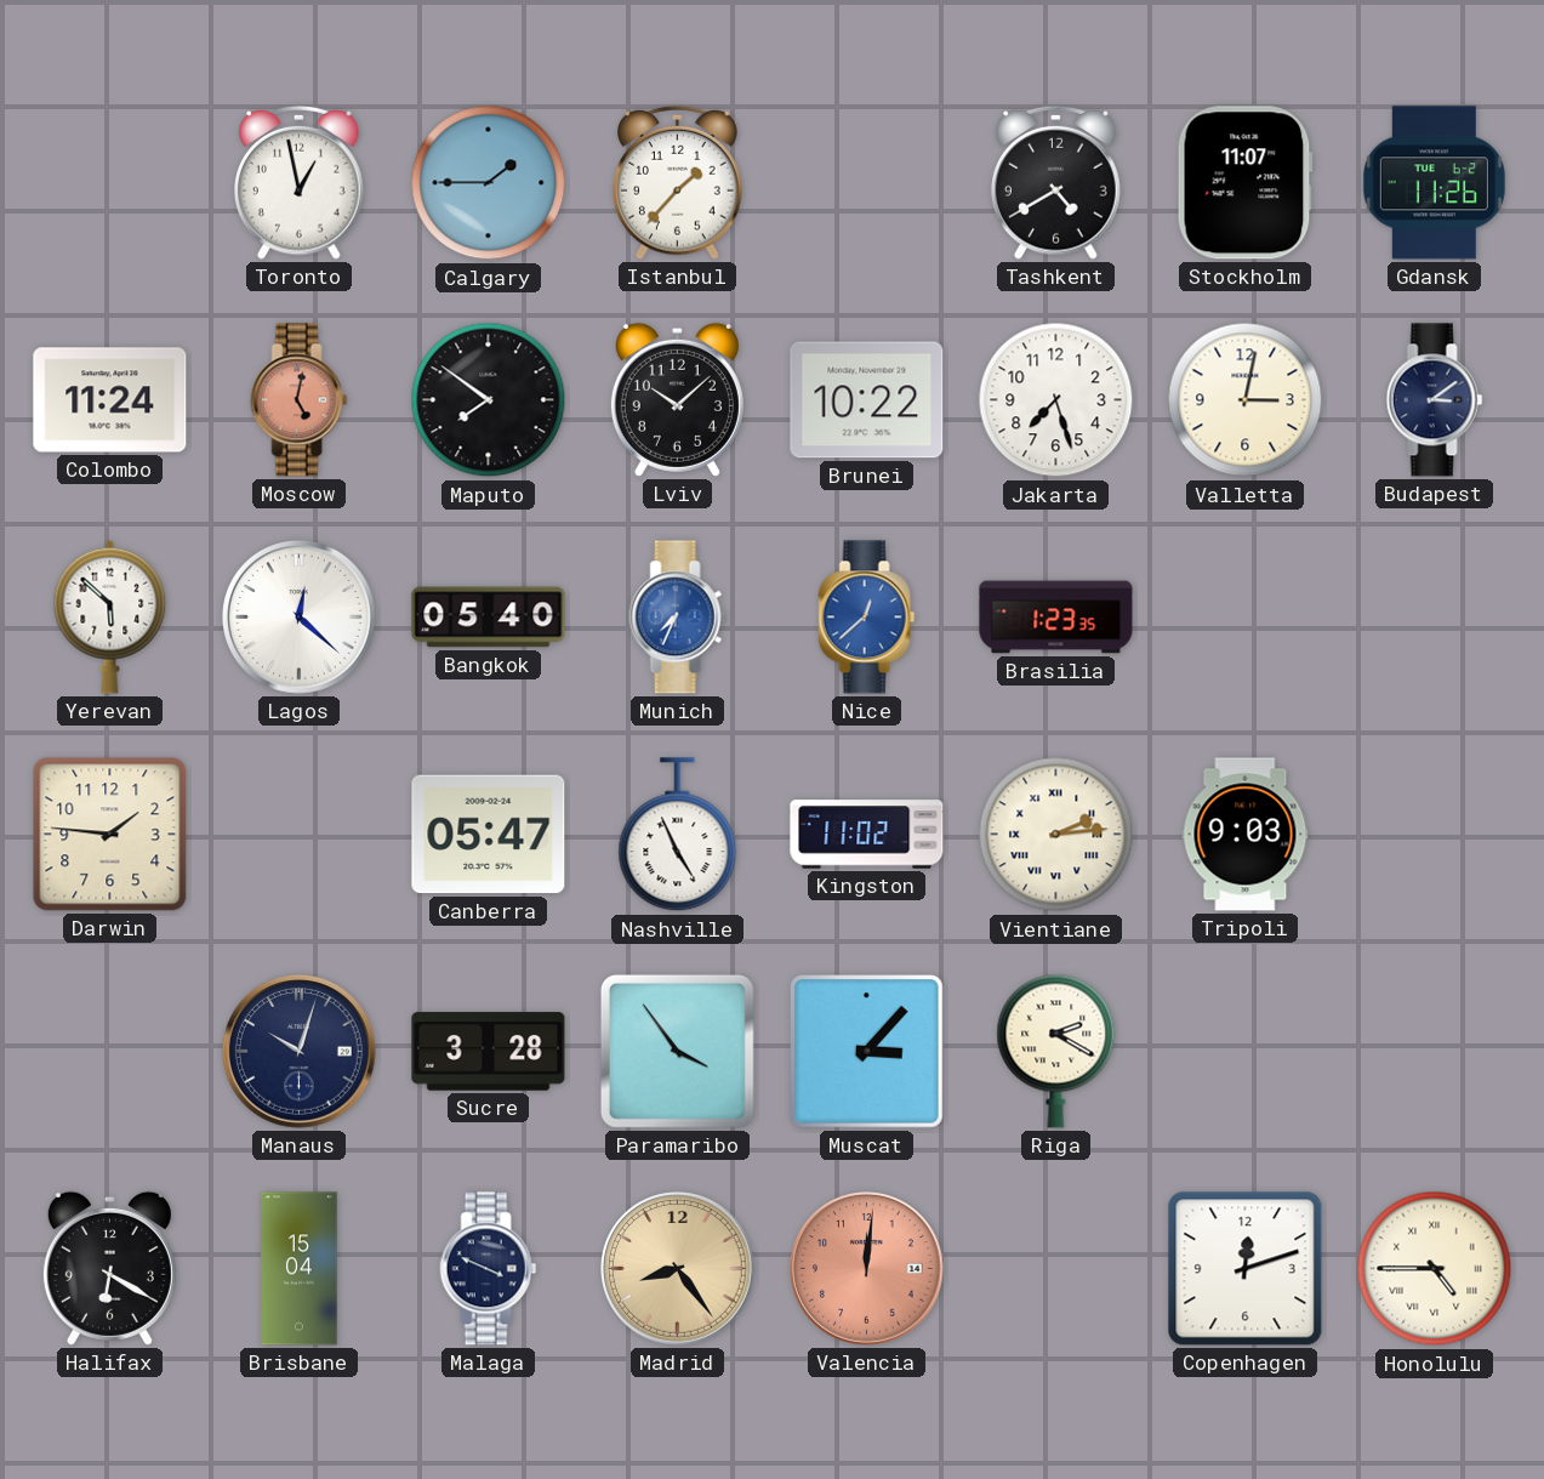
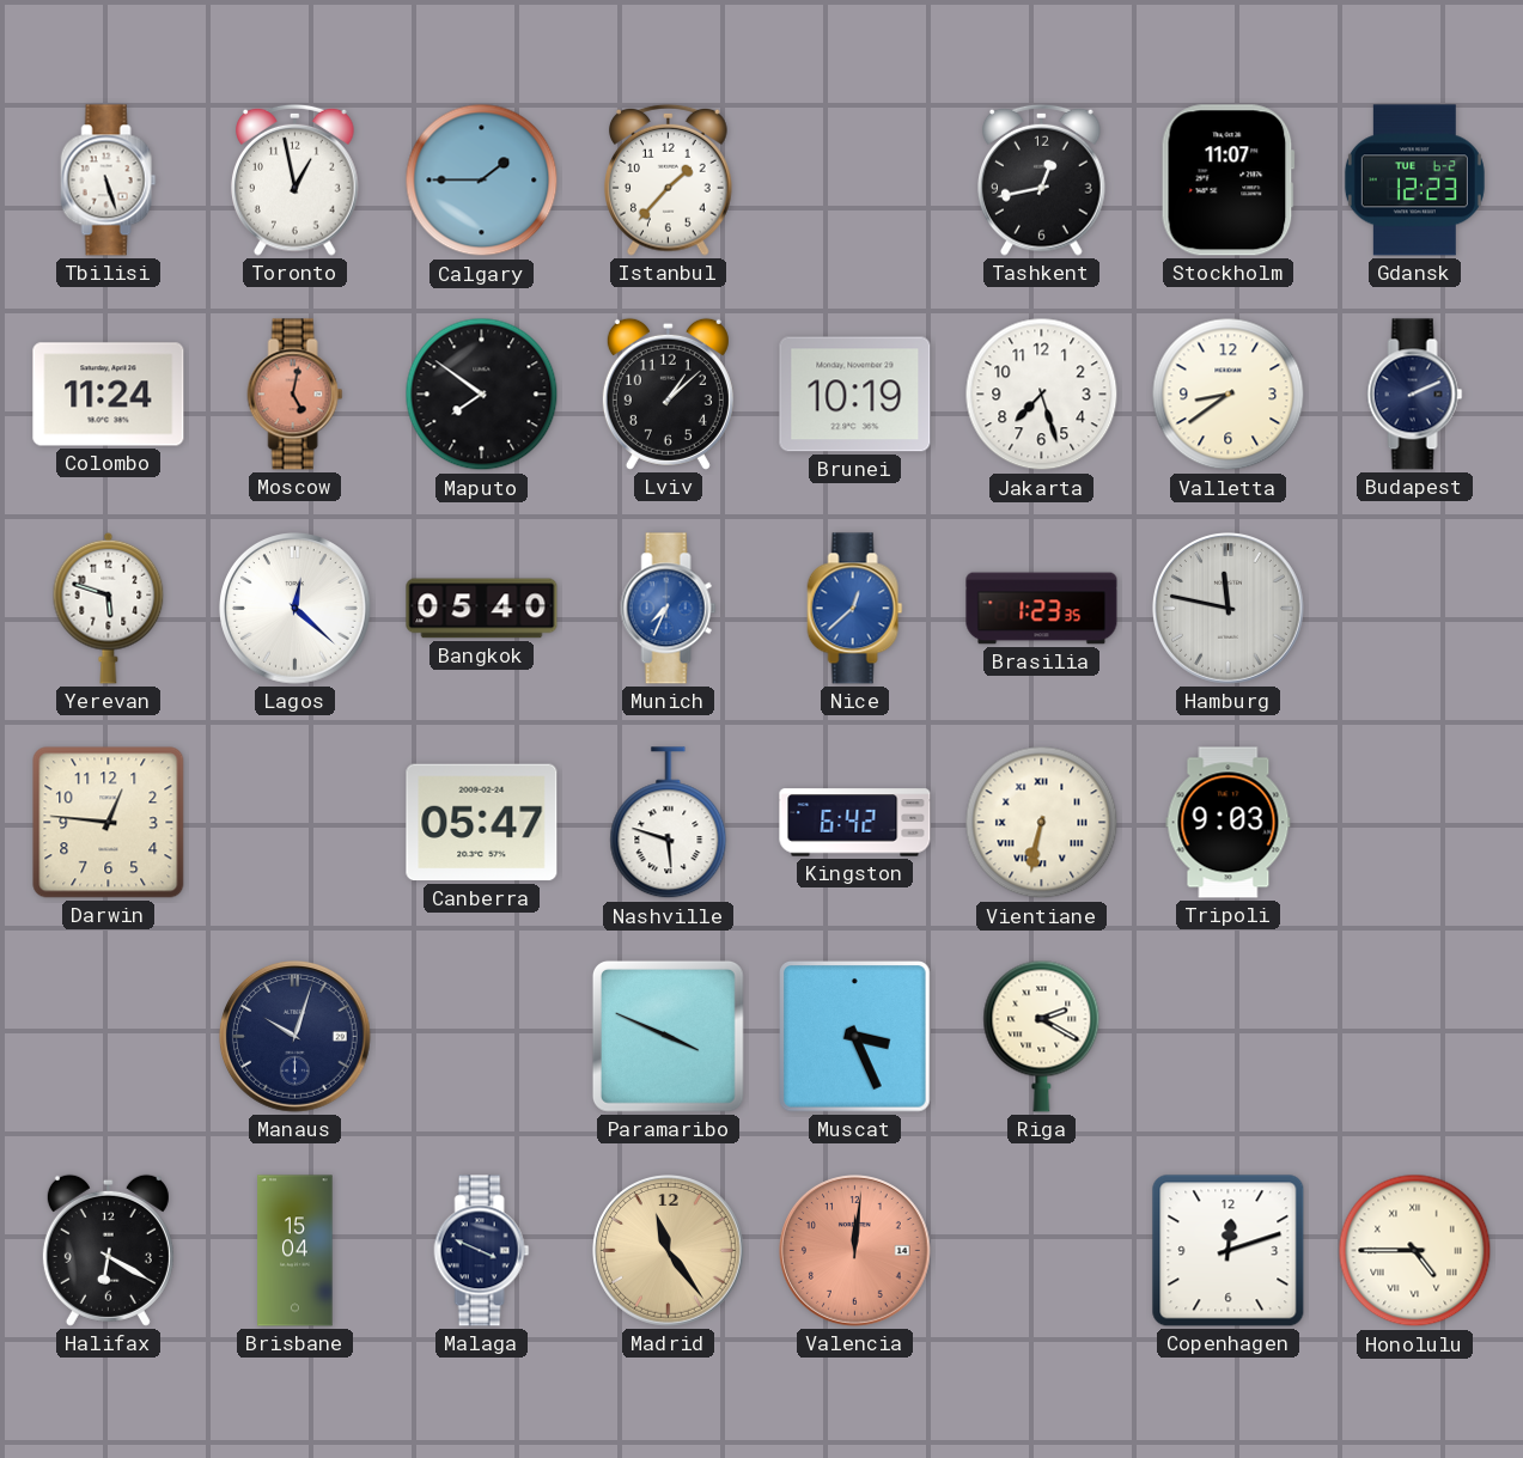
Tbilisi: none -> 5:27
Tashkent: 4:40 -> 12:43
Gdansk: 11:26 -> 12:23
Lviv: 10:08 -> 1:08
Brunei: 10:22 -> 10:19
Valletta: 3:02 -> 8:39
Budapest: 3:09 -> 2:11
Yerevan: 5:52 -> 5:48
Hamburg: none -> 11:47
Darwin: 1:46 -> 12:46
Nashville: 4:56 -> 5:48
Kingston: 11:02 -> 6:42
Vientiane: 2:14 -> 6:32
Sucre: 3:28 -> none
Paramaribo: 3:54 -> 3:49
Muscat: 3:07 -> 3:26
Madrid: 8:24 -> 11:24
